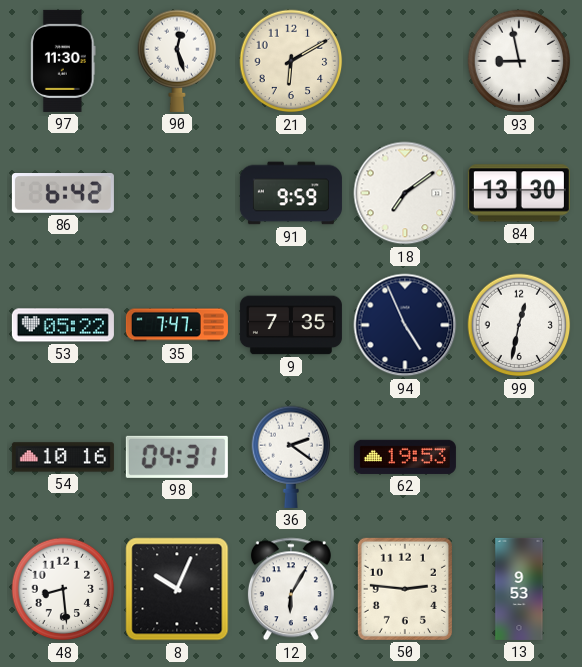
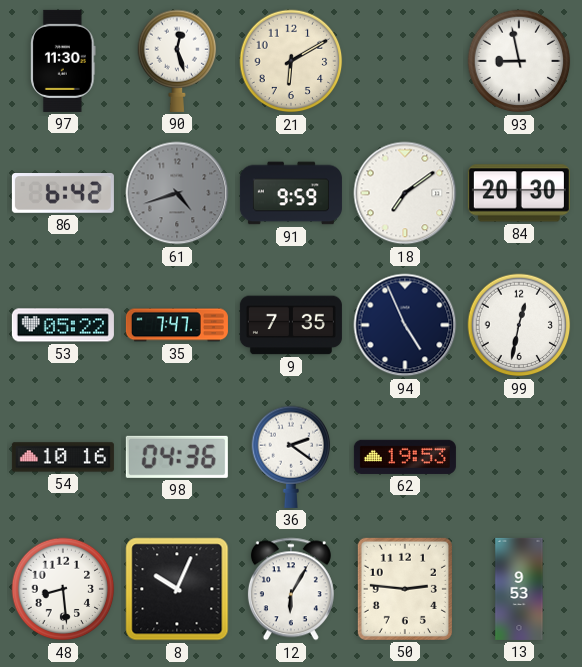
61: none -> 4:42
84: 13:30 -> 20:30
98: 04:31 -> 04:36
